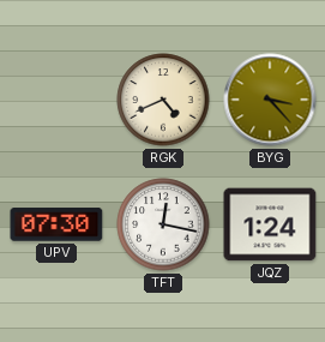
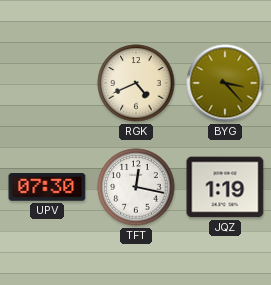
JQZ: 1:24 -> 1:19
